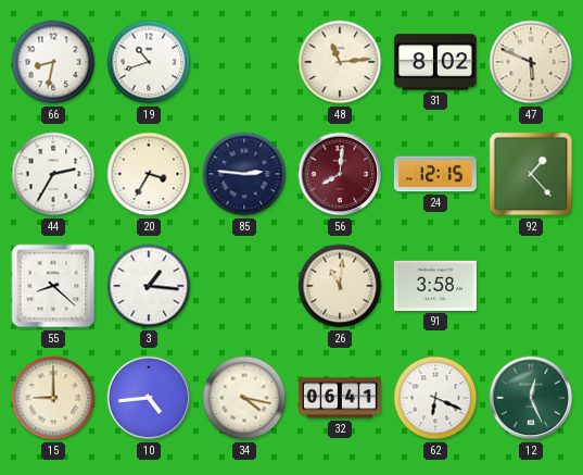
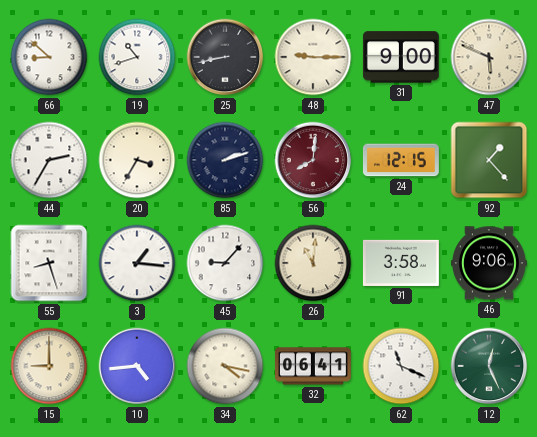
66: 8:32 -> 8:52
25: none -> 8:43
48: 11:14 -> 9:15
31: 8:02 -> 9:00
85: 2:46 -> 2:12
55: 8:22 -> 8:27
45: none -> 9:07
46: none -> 9:06
62: 6:19 -> 11:19
